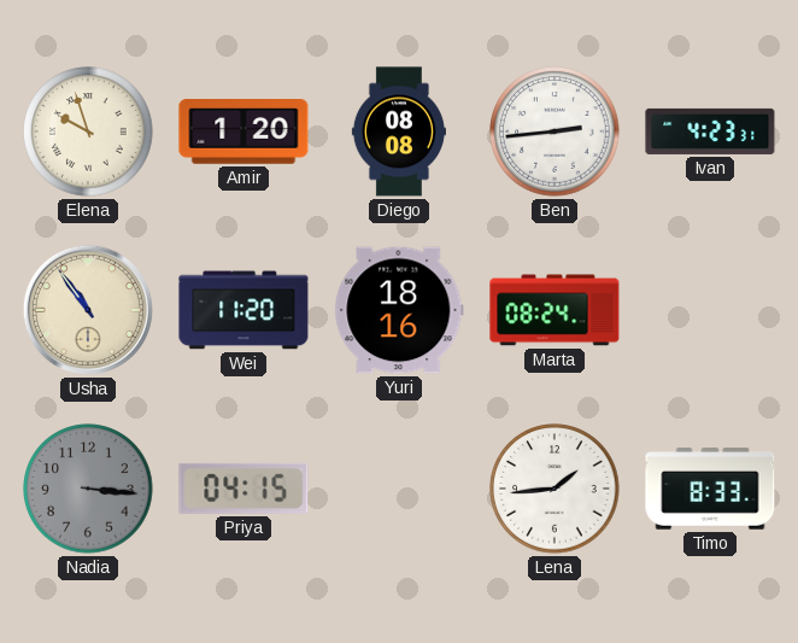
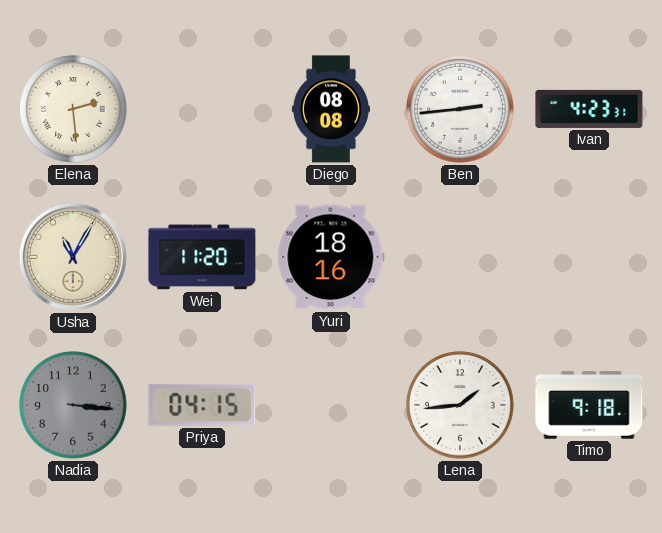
Elena: 9:57 -> 2:29
Amir: 1:20 -> none
Usha: 10:54 -> 11:05
Marta: 08:24 -> none
Timo: 8:33 -> 9:18
